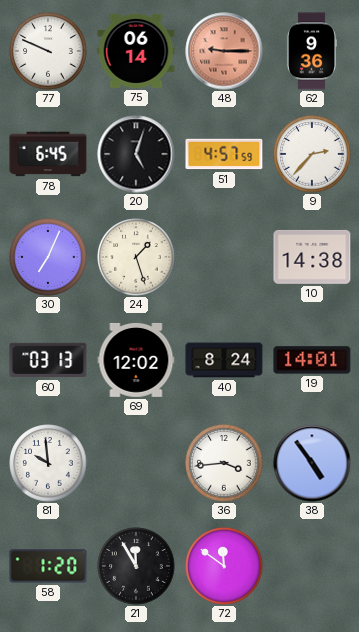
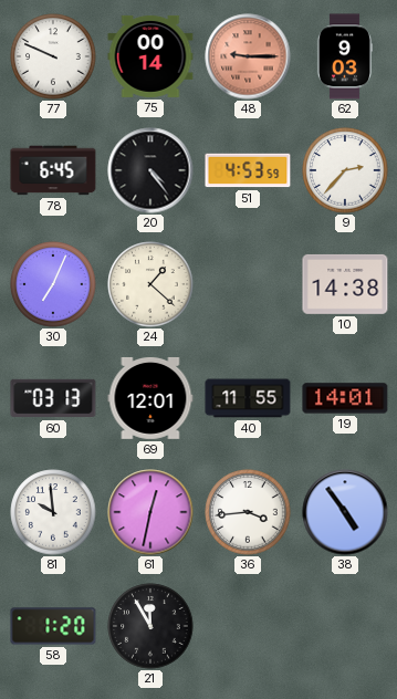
75: 06:14 -> 00:14
62: 9:36 -> 9:03
20: 5:03 -> 4:24
51: 4:57 -> 4:53
24: 1:27 -> 1:22
69: 12:02 -> 12:01
40: 8:24 -> 11:55
61: none -> 12:32
72: 11:51 -> none
